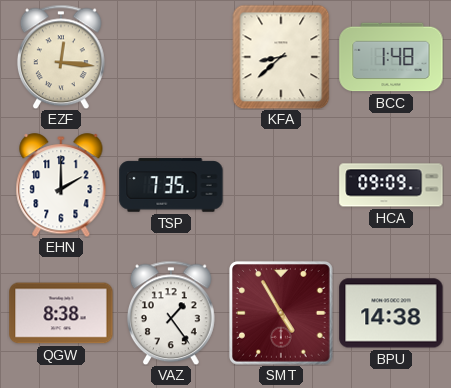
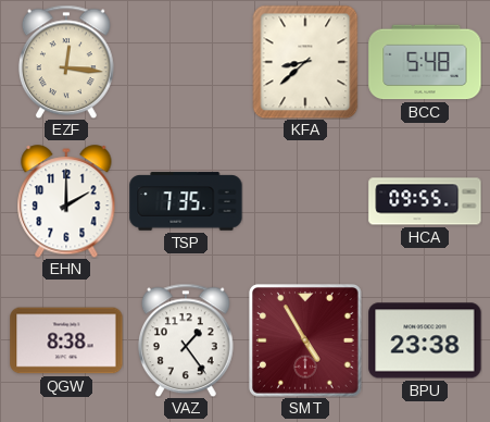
BCC: 1:48 -> 5:48
HCA: 09:09 -> 09:55
BPU: 14:38 -> 23:38
